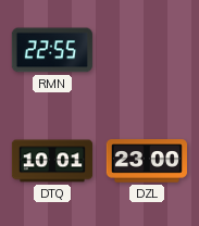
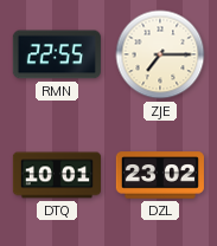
ZJE: none -> 7:15
DZL: 23:00 -> 23:02
